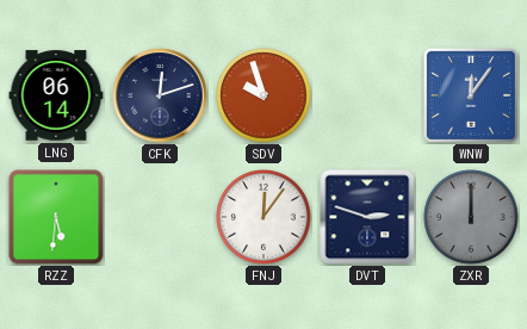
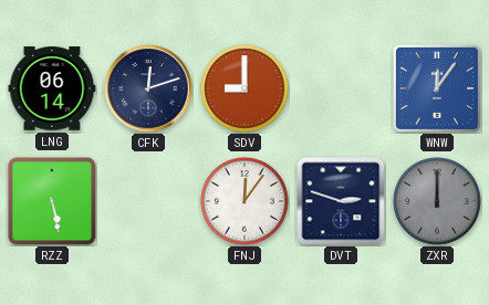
SDV: 9:57 -> 9:00
RZZ: 5:31 -> 5:28
